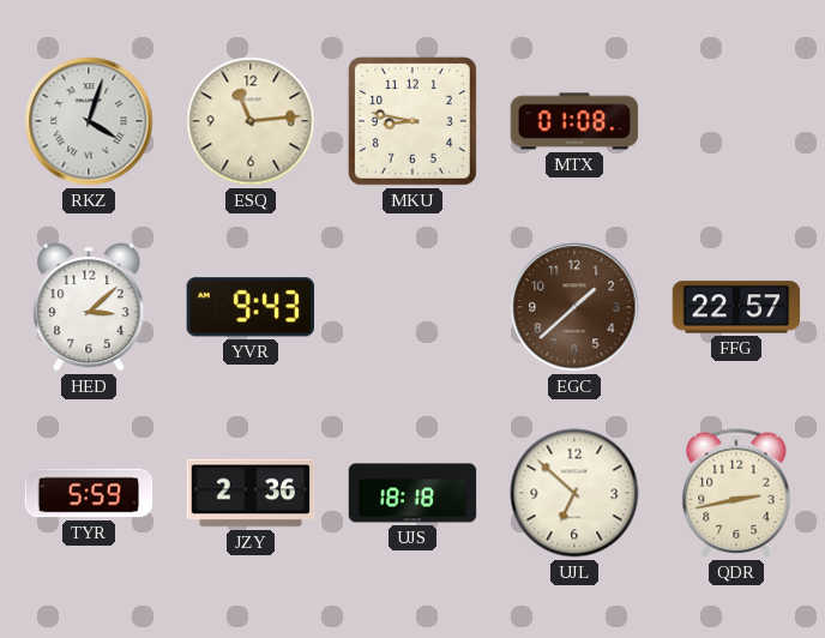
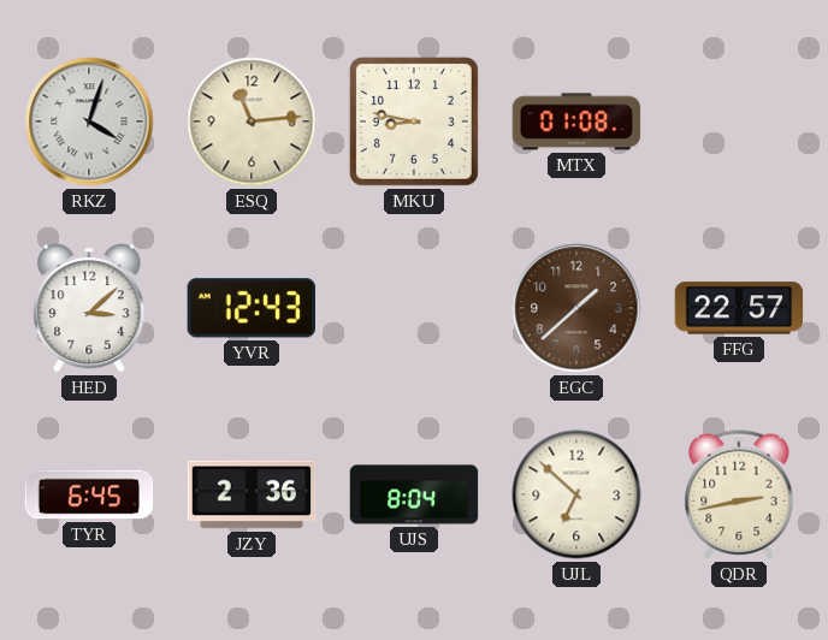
YVR: 9:43 -> 12:43
TYR: 5:59 -> 6:45
UJS: 18:18 -> 8:04
